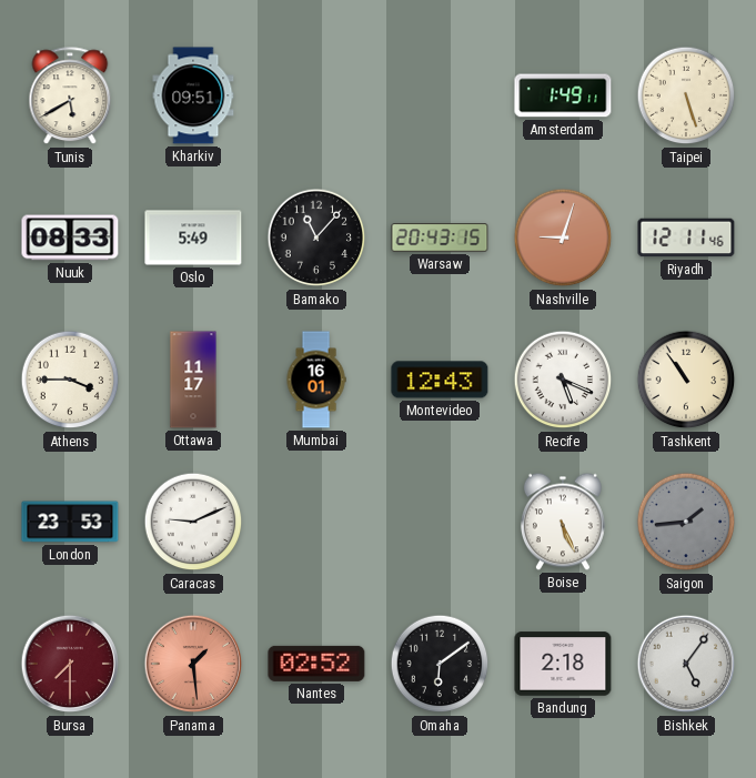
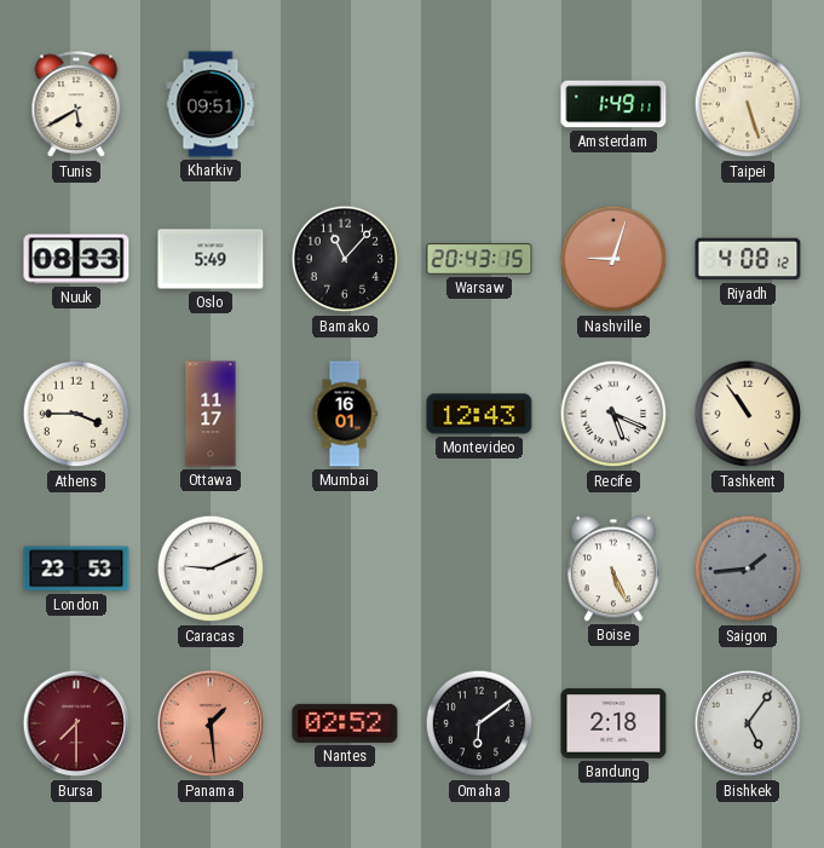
Riyadh: 12:11 -> 4:08
